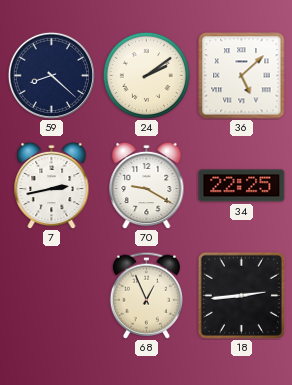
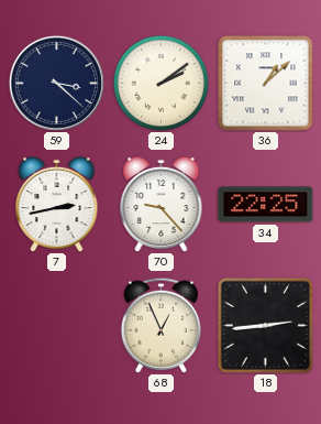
59: 8:22 -> 3:22
36: 5:08 -> 1:08
70: 9:20 -> 9:23
